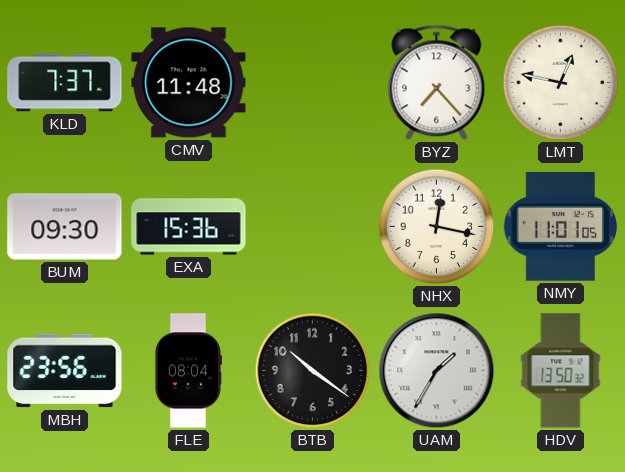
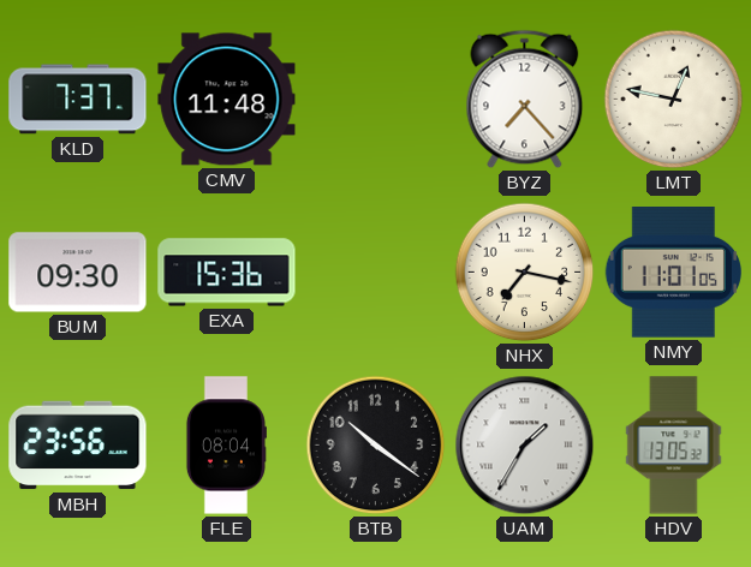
NHX: 12:17 -> 7:17
HDV: 13:50 -> 13:05
